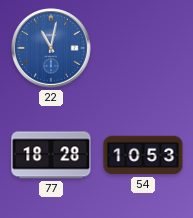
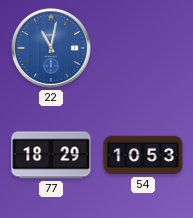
77: 18:28 -> 18:29
